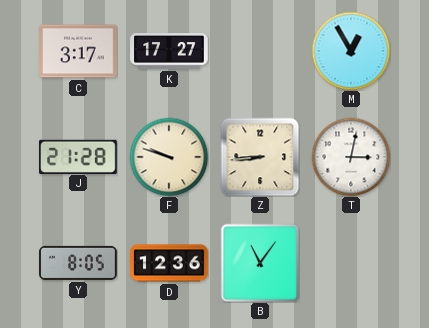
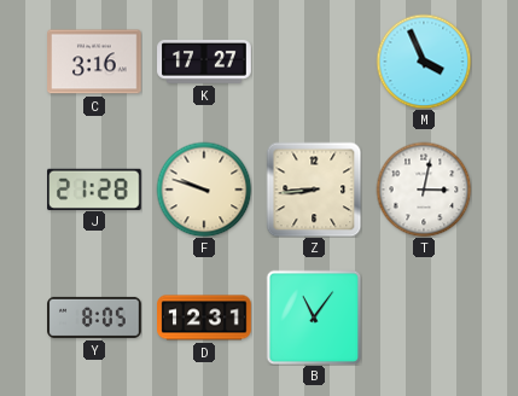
C: 3:17 -> 3:16
M: 12:55 -> 3:56
D: 12:36 -> 12:31
